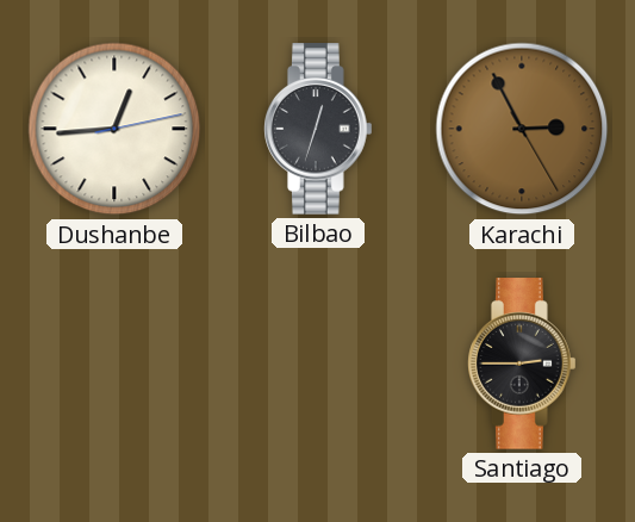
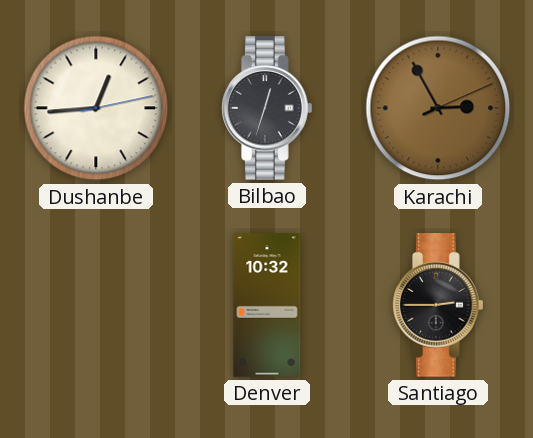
Karachi: 2:55:25 -> 2:55:11
Denver: none -> 10:32
